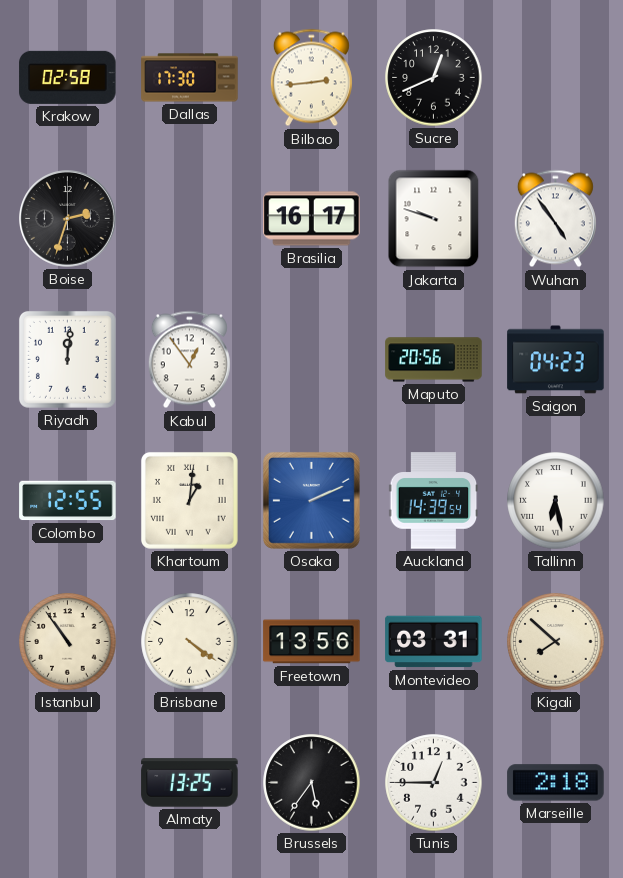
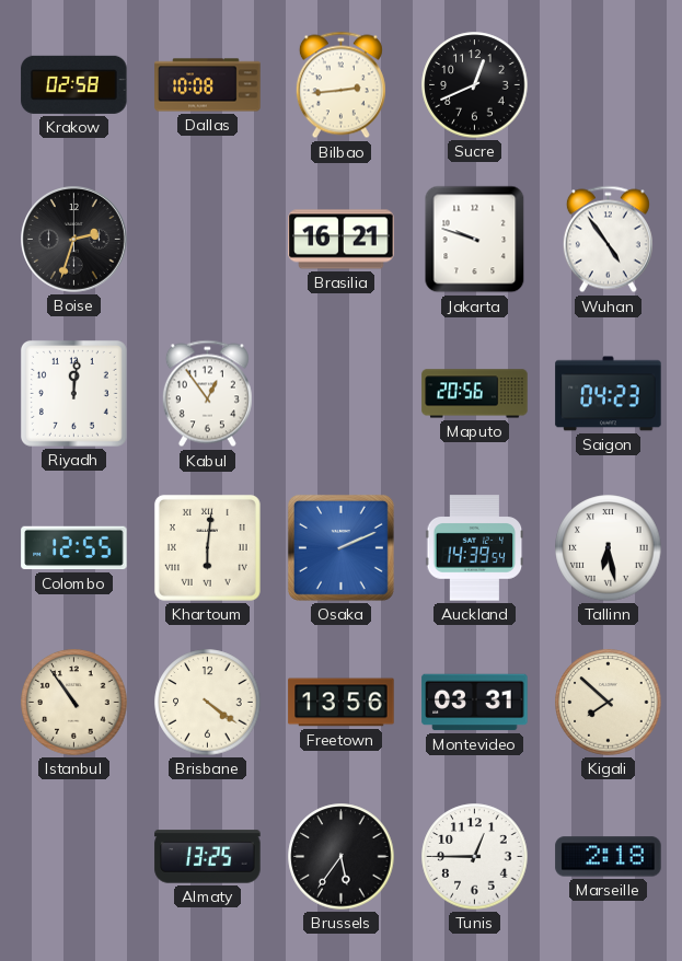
Dallas: 17:30 -> 10:08
Brasilia: 16:17 -> 16:21
Khartoum: 1:01 -> 6:01
